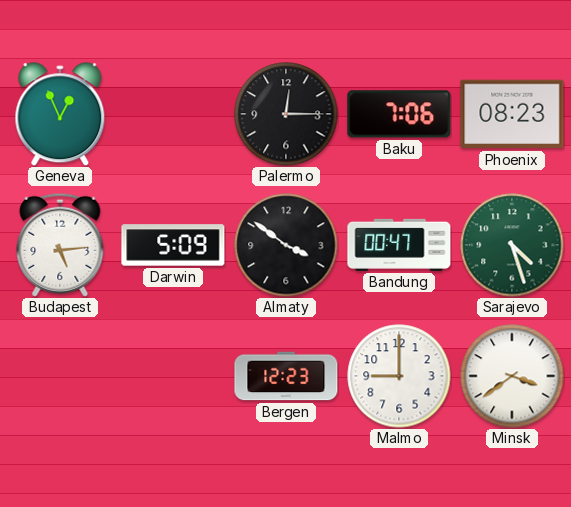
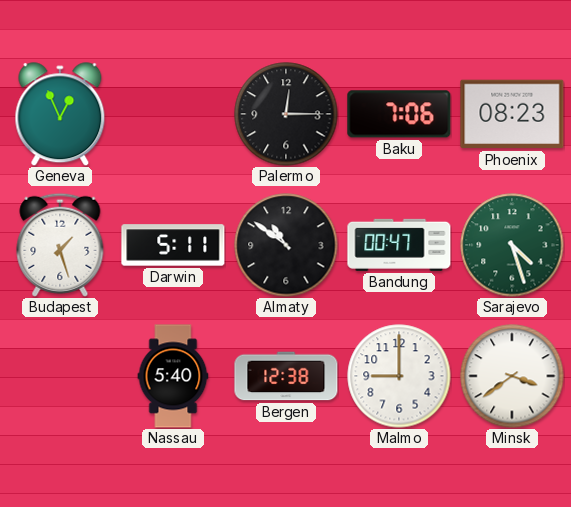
Budapest: 5:14 -> 1:27
Darwin: 5:09 -> 5:11
Almaty: 3:51 -> 10:51
Nassau: none -> 5:40
Bergen: 12:23 -> 12:38
